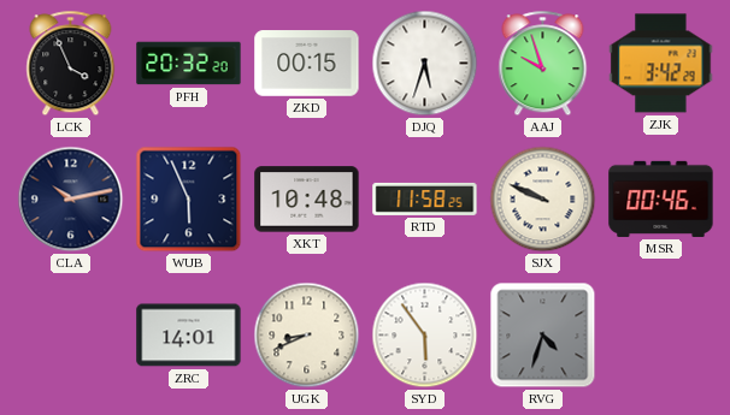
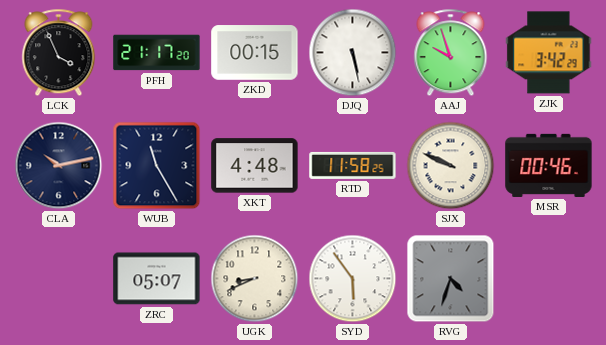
PFH: 20:32 -> 21:17
DJQ: 5:33 -> 5:28
WUB: 5:56 -> 11:25
XKT: 10:48 -> 4:48
ZRC: 14:01 -> 05:07
